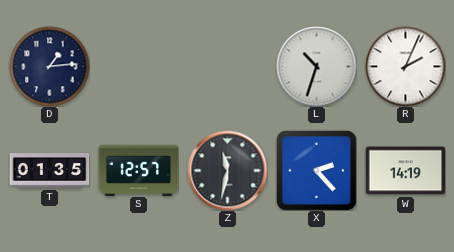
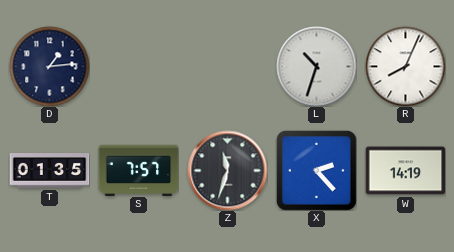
R: 2:04 -> 8:04
S: 12:57 -> 7:57
Z: 11:32 -> 11:33
